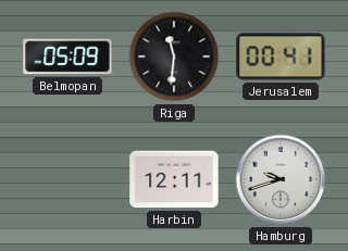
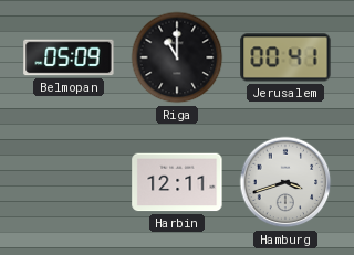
Riga: 11:31 -> 11:00
Hamburg: 9:42 -> 3:42
